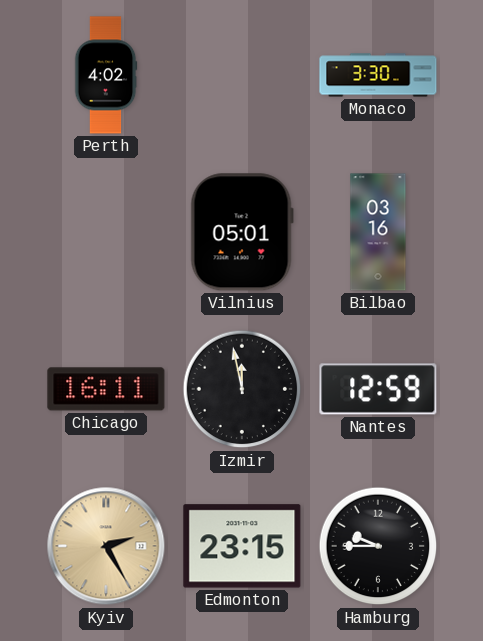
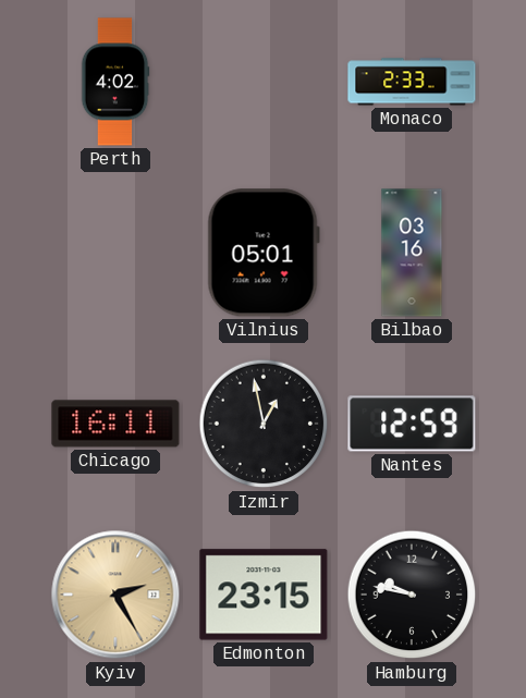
Monaco: 3:30 -> 2:33
Izmir: 11:58 -> 12:58
Hamburg: 9:45 -> 9:47
